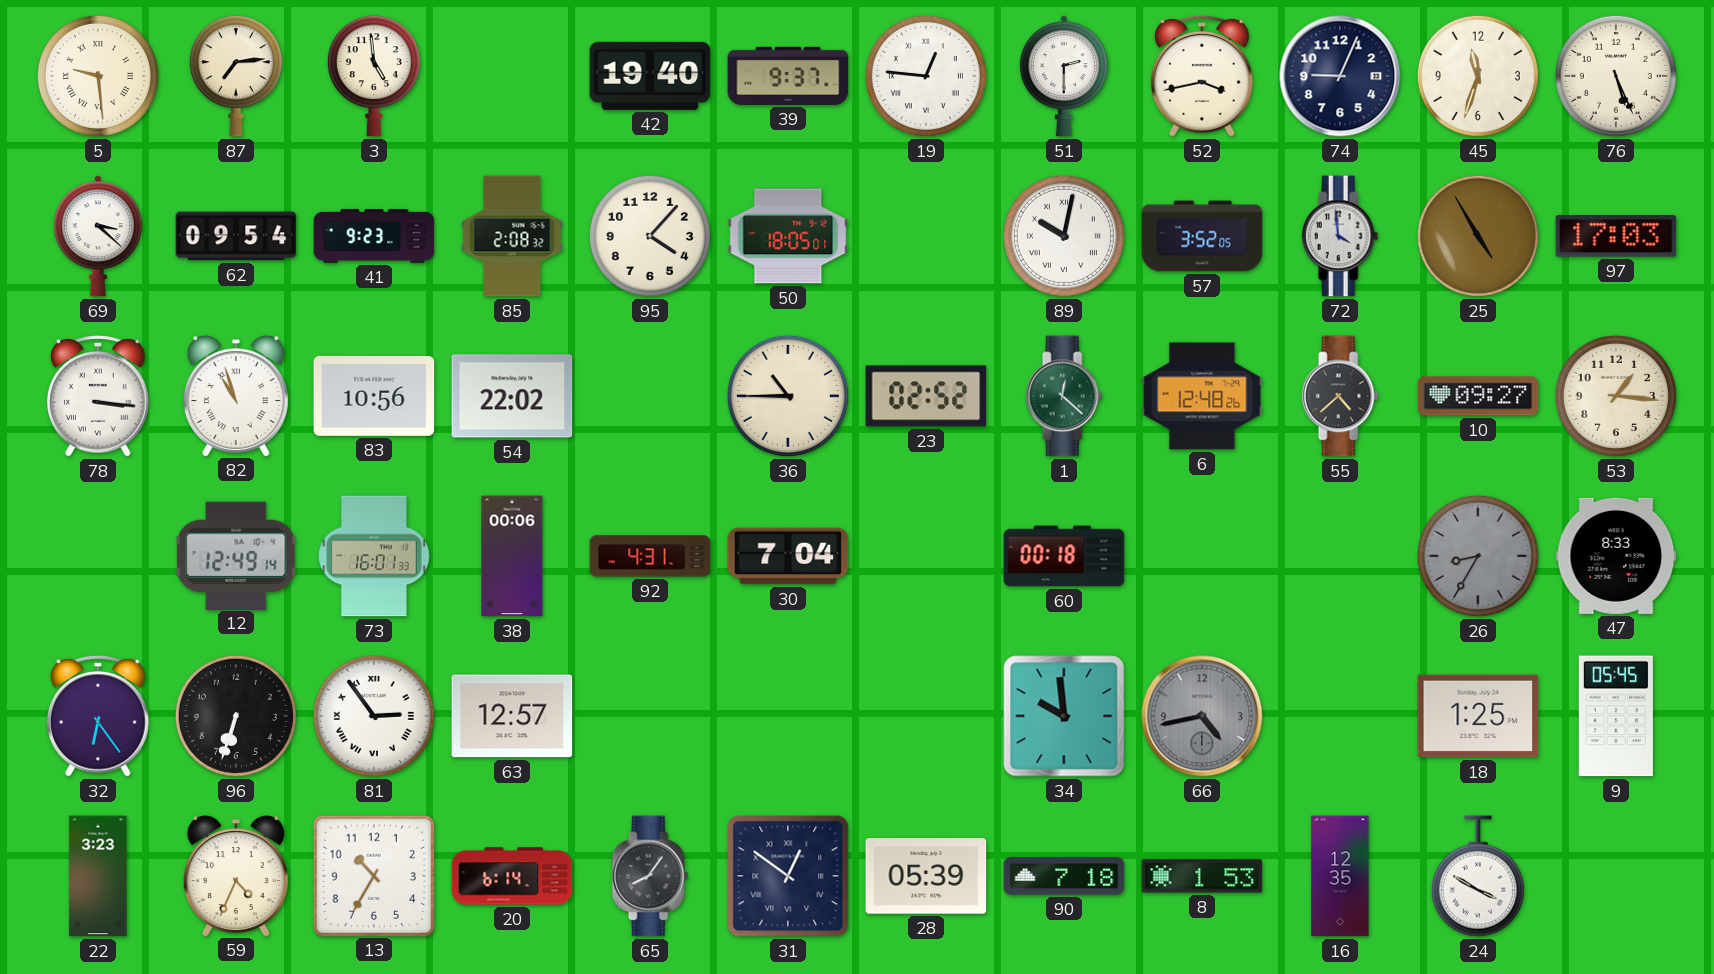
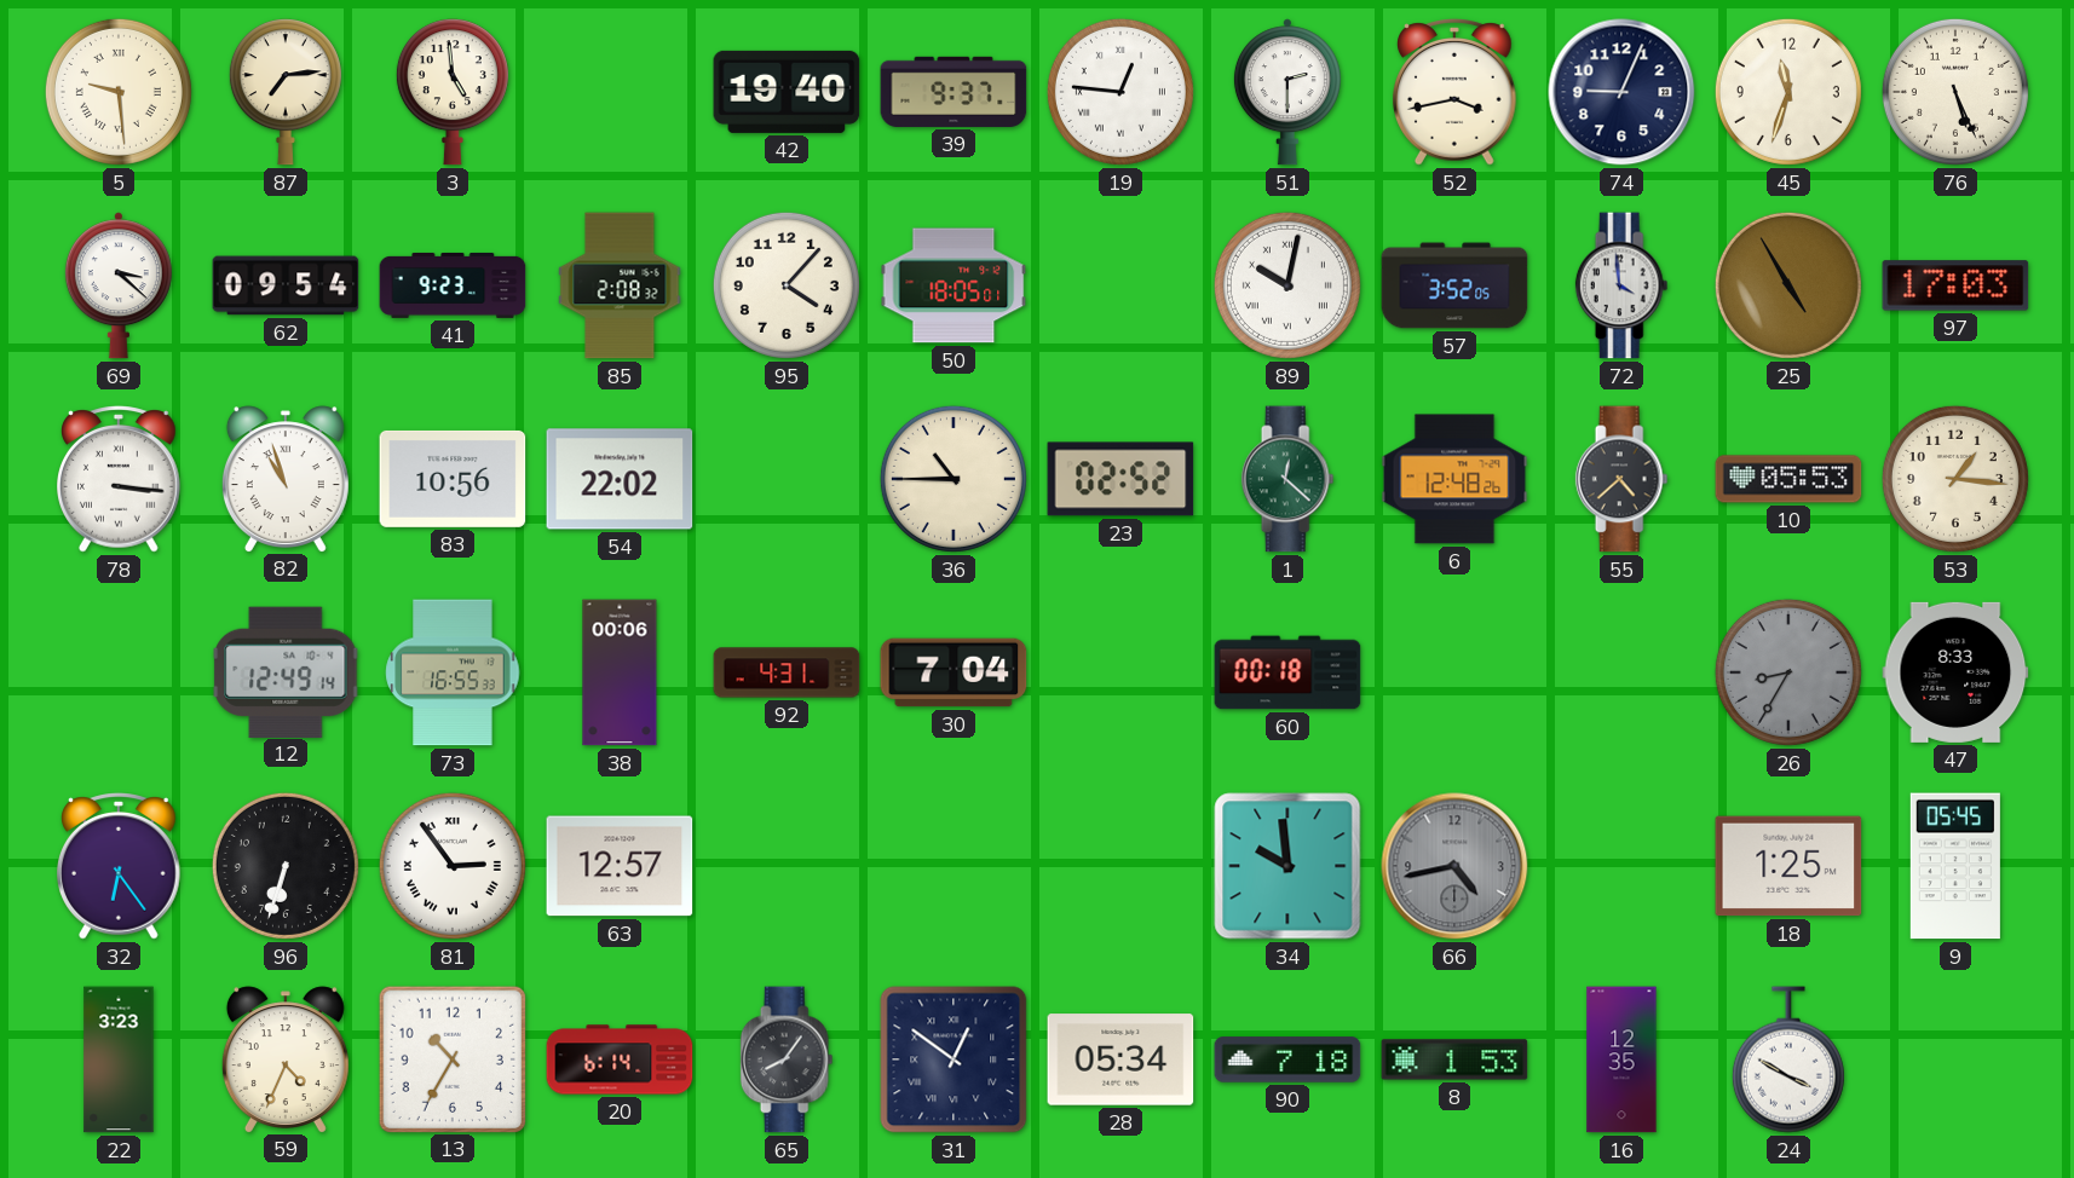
10: 09:27 -> 05:53
73: 16:01 -> 16:55
28: 05:39 -> 05:34
